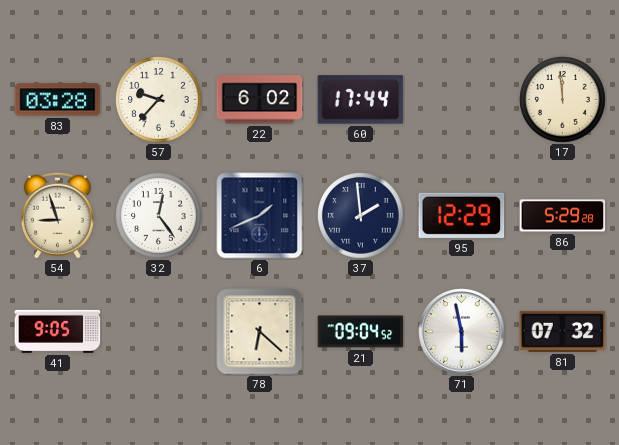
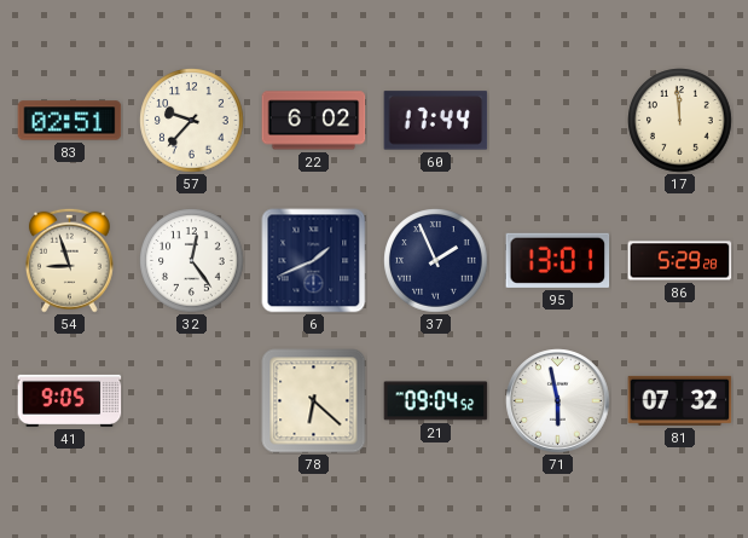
83: 03:28 -> 02:51
37: 1:59 -> 1:56
95: 12:29 -> 13:01
